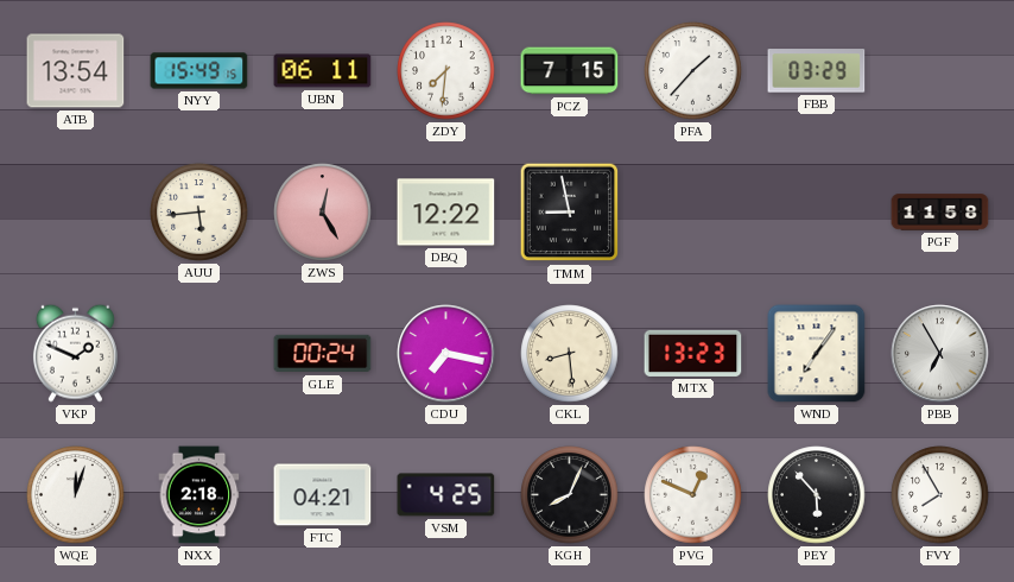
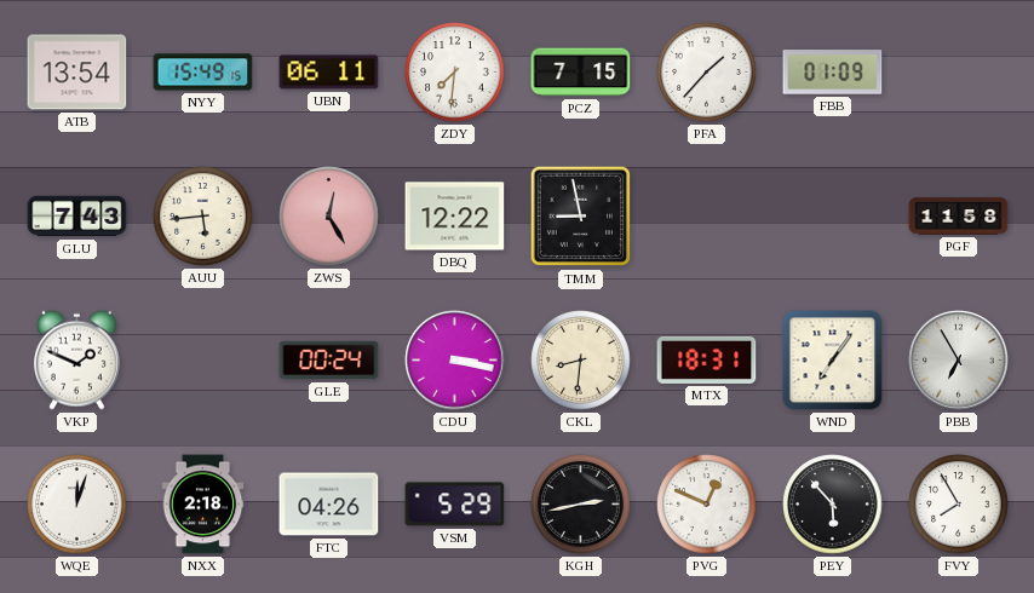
FBB: 03:29 -> 01:09
GLU: none -> 7:43
CDU: 7:17 -> 3:17
CKL: 8:29 -> 8:31
MTX: 13:23 -> 18:31
FTC: 04:21 -> 04:26
VSM: 4:25 -> 5:29
KGH: 8:04 -> 2:43
